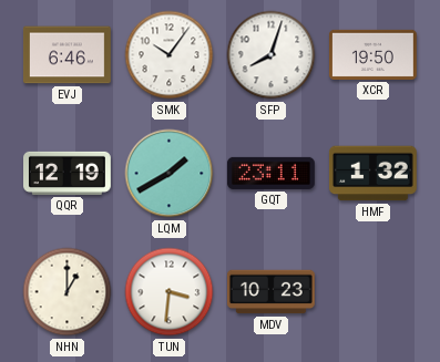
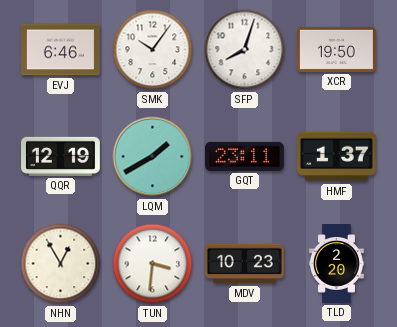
HMF: 1:32 -> 1:37
NHN: 1:00 -> 12:55
TLD: none -> 2:20
